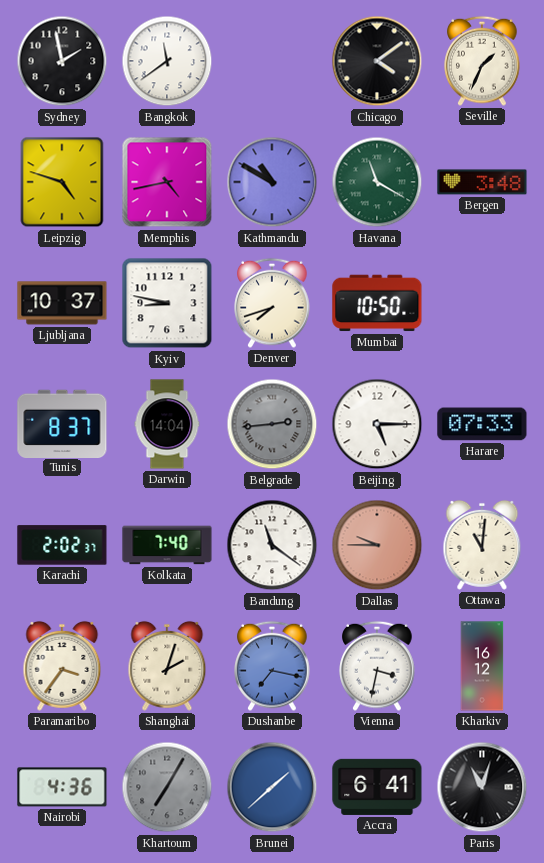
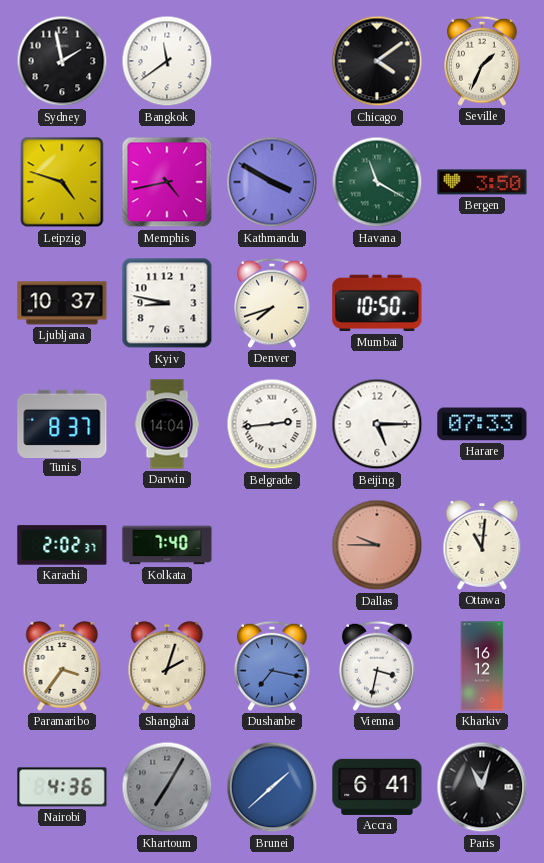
Kathmandu: 10:50 -> 3:50
Bergen: 3:48 -> 3:50
Belgrade dial: grey -> white
Bandung: 11:21 -> none
